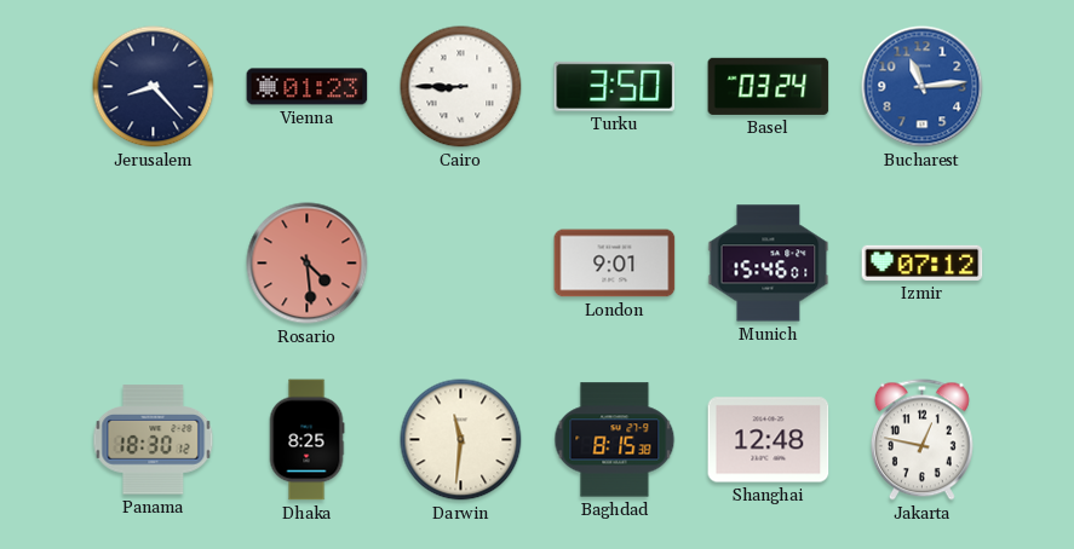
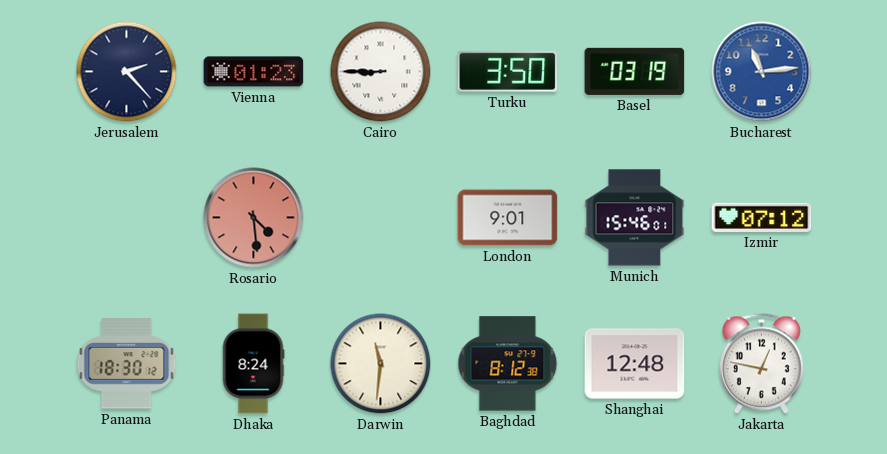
Jerusalem: 8:23 -> 2:23
Basel: 03:24 -> 03:19
Dhaka: 8:25 -> 8:24
Baghdad: 8:15 -> 8:12
